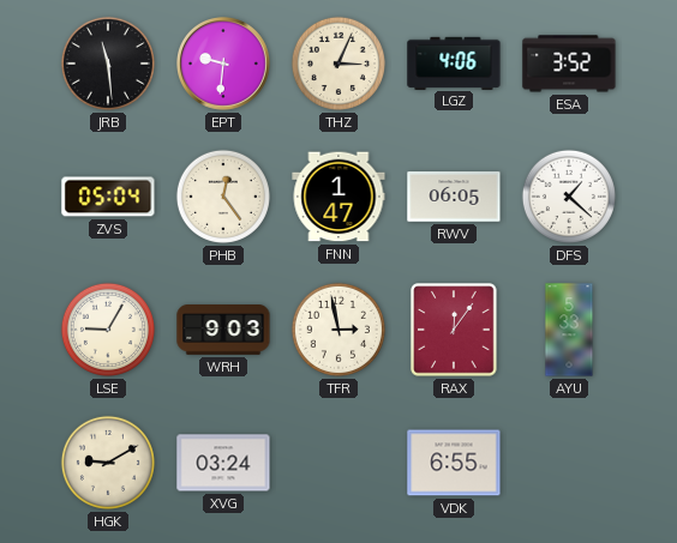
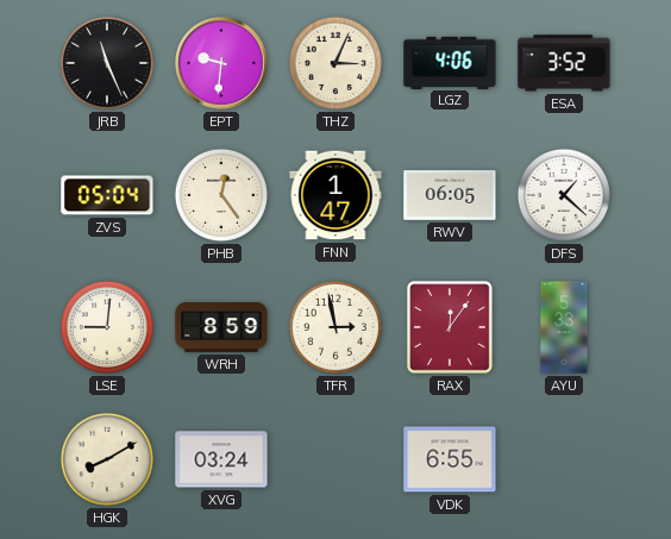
JRB: 11:29 -> 11:26
LSE: 9:05 -> 9:01
WRH: 9:03 -> 8:59
HGK: 9:10 -> 8:10
